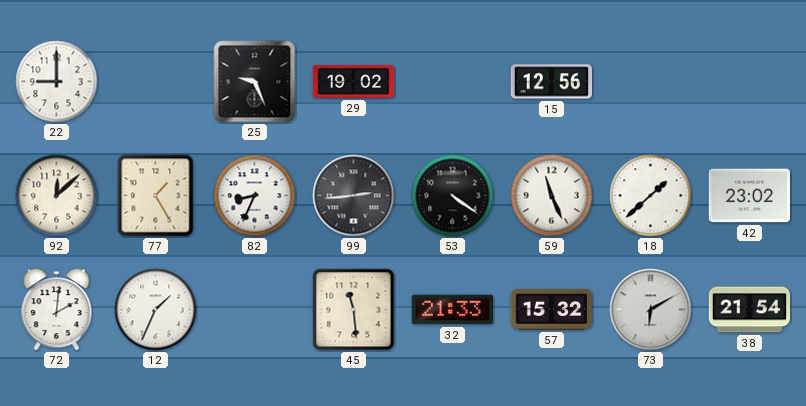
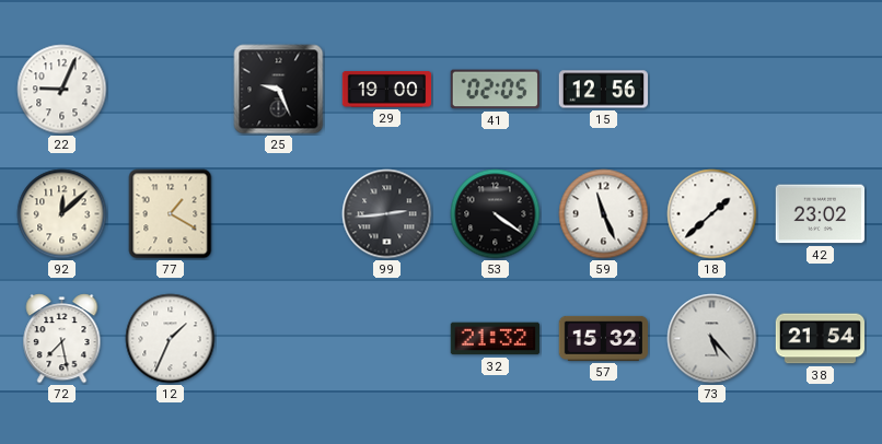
22: 9:00 -> 9:04
29: 19:02 -> 19:00
41: none -> 02:05
77: 1:25 -> 1:20
82: 8:34 -> none
72: 2:01 -> 7:28
45: 11:29 -> none
32: 21:33 -> 21:32
73: 6:10 -> 5:23
